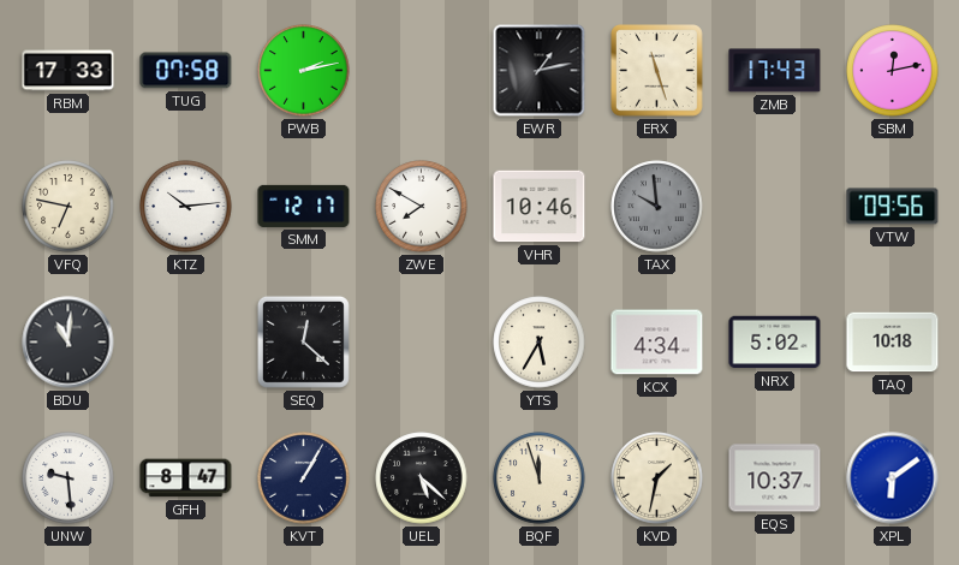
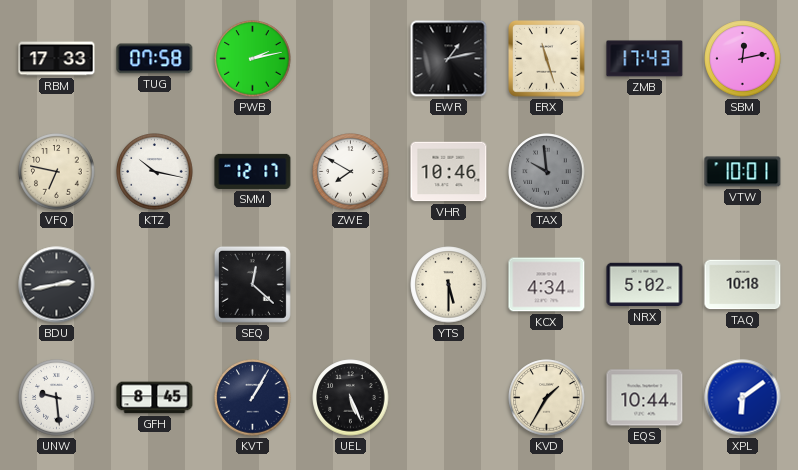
KTZ: 10:14 -> 10:17
VTW: 09:56 -> 10:01
BDU: 11:01 -> 2:43
YTS: 5:35 -> 5:30
GFH: 8:47 -> 8:45
UEL: 5:22 -> 5:26
BQF: 11:57 -> none
KVD: 1:32 -> 1:35
EQS: 10:37 -> 10:44
